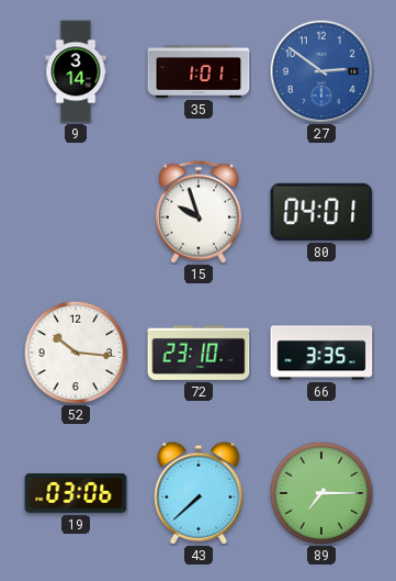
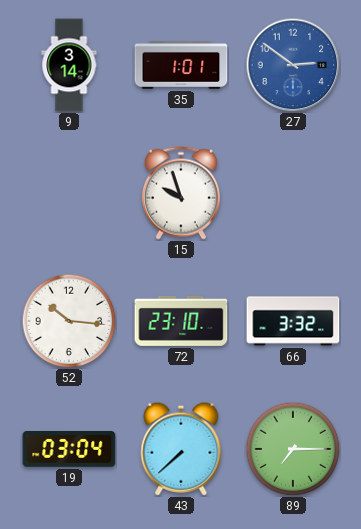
80: 04:01 -> none
66: 3:35 -> 3:32
19: 03:06 -> 03:04
